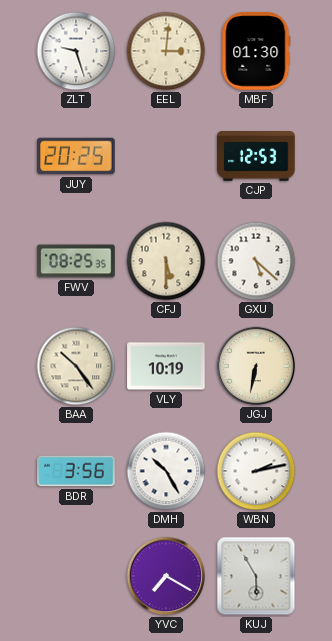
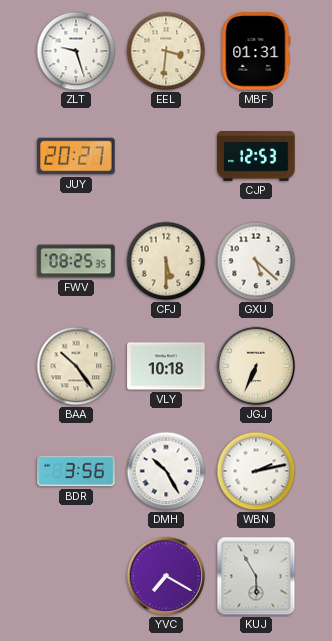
EEL: 3:01 -> 3:31
MBF: 01:30 -> 01:31
JUY: 20:25 -> 20:27
VLY: 10:19 -> 10:18
JGJ: 6:32 -> 6:34
